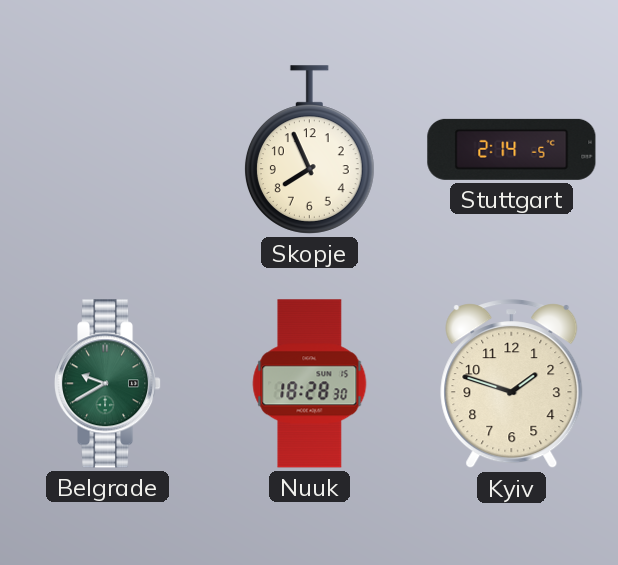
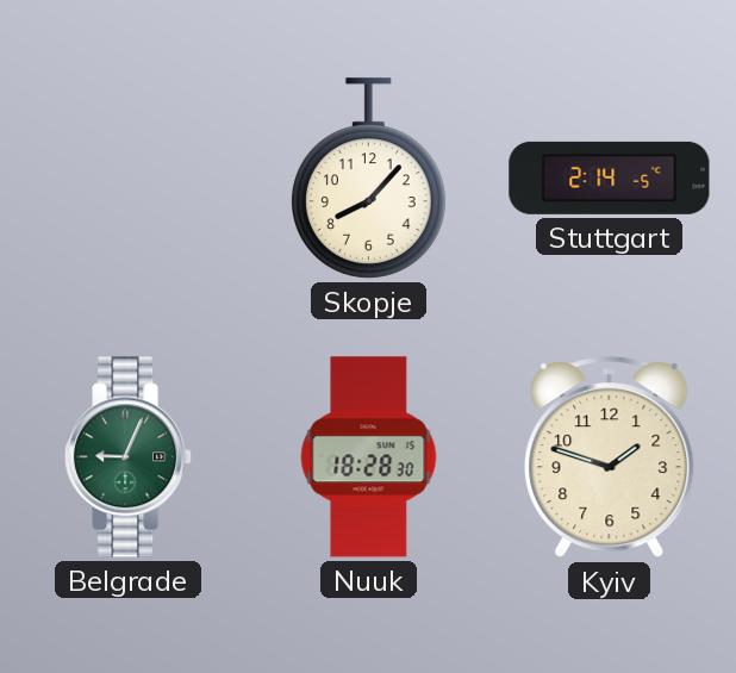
Skopje: 7:56 -> 8:07
Belgrade: 9:40 -> 9:04
